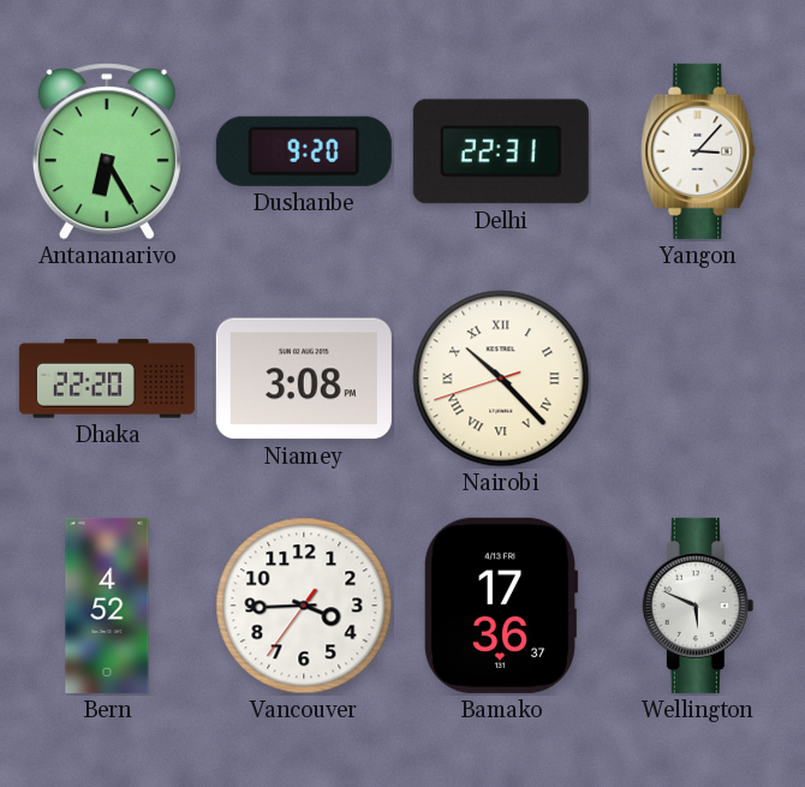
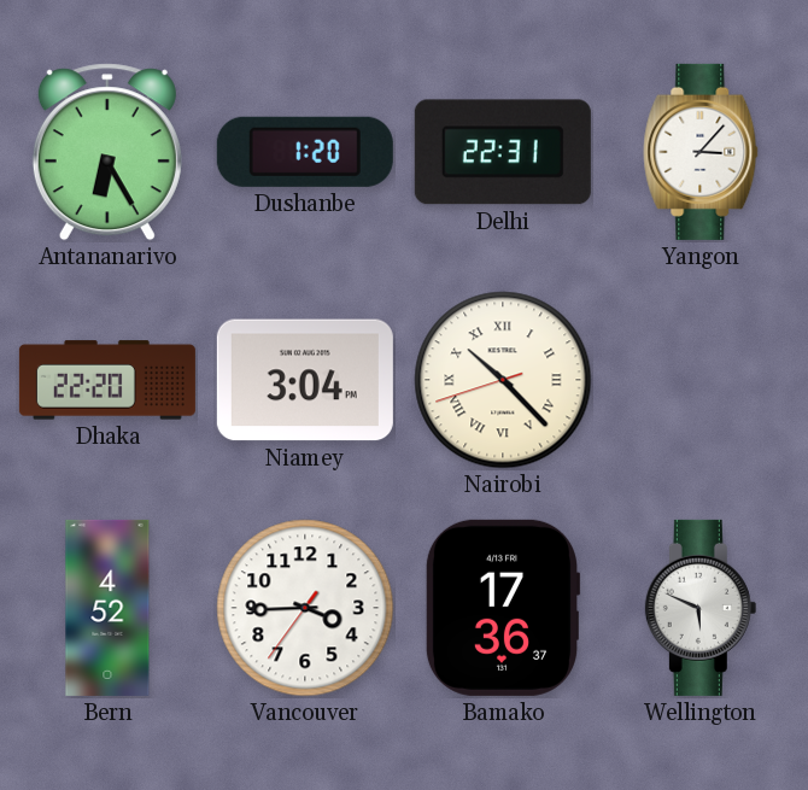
Dushanbe: 9:20 -> 1:20
Niamey: 3:08 -> 3:04
